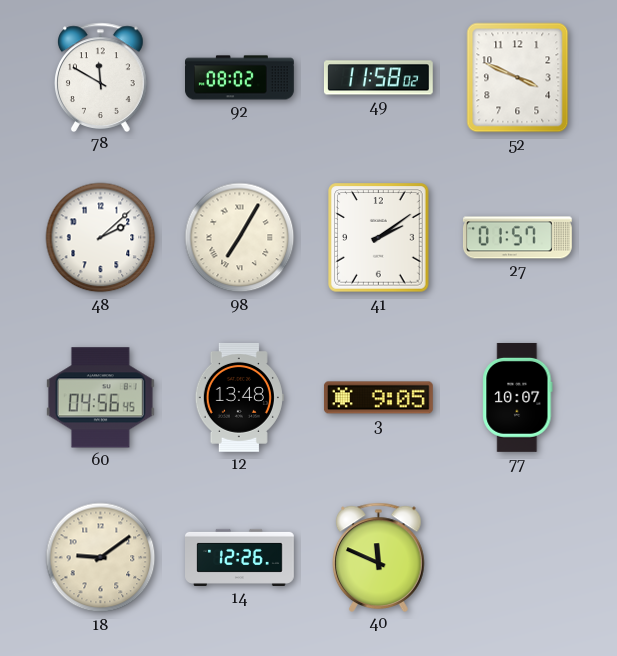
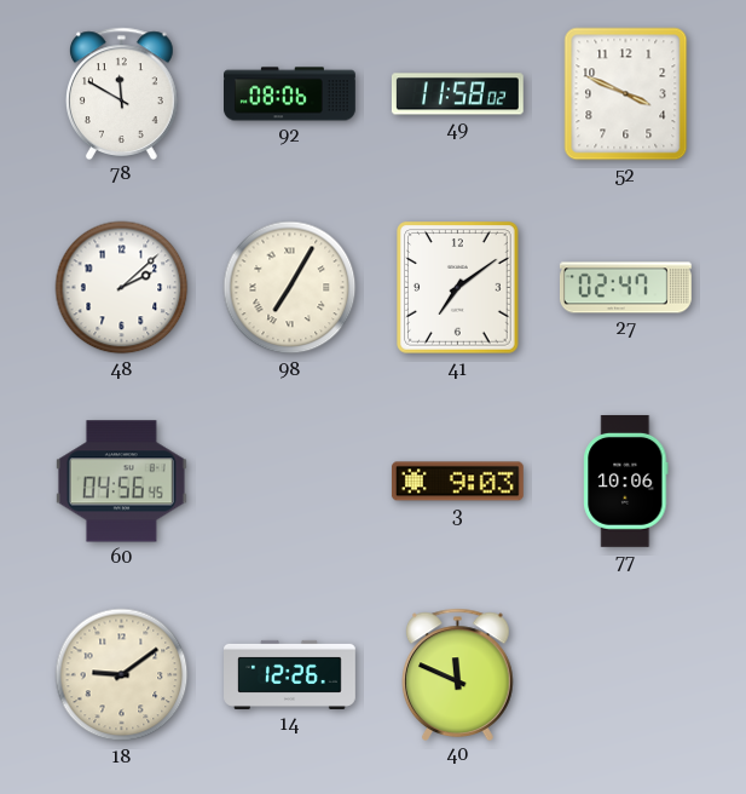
92: 08:02 -> 08:06
41: 2:09 -> 7:09
27: 01:57 -> 02:47
12: 13:48 -> none
3: 9:05 -> 9:03
77: 10:07 -> 10:06
